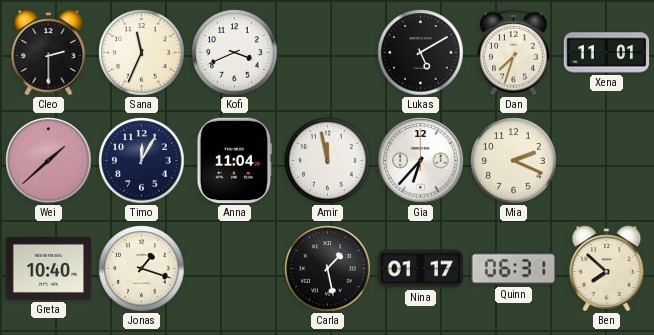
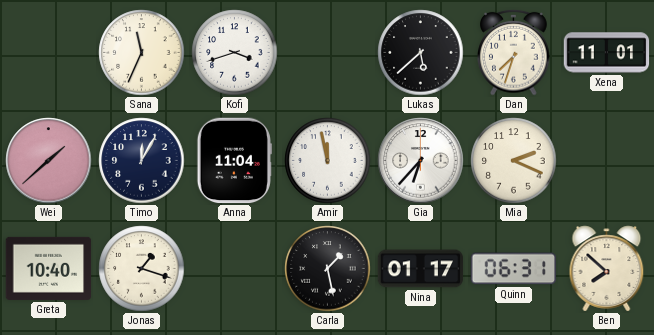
Cleo: 2:30 -> none
Kofi: 3:41 -> 3:42
Lukas: 5:10 -> 5:38
